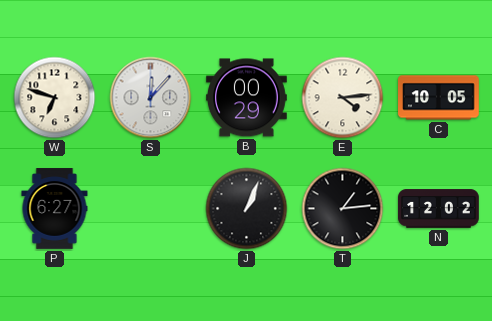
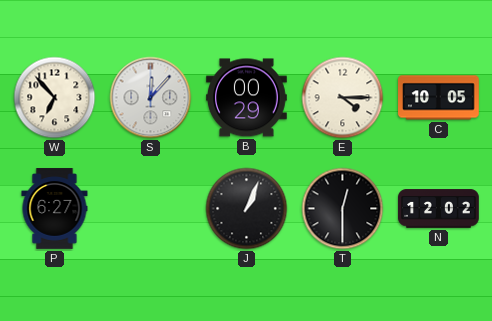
W: 6:48 -> 6:53
E: 4:14 -> 4:15
T: 1:14 -> 12:30
